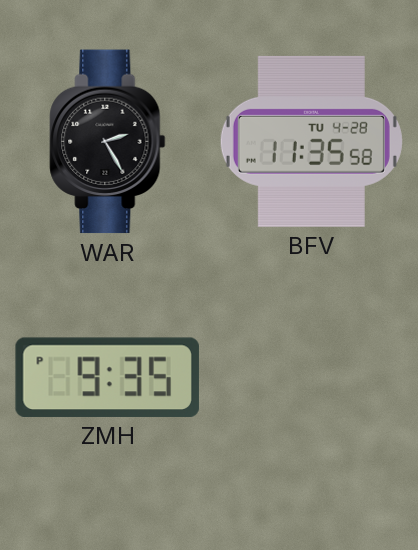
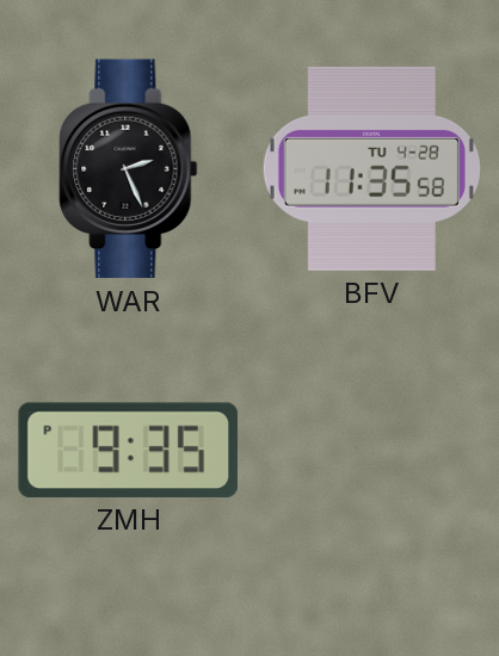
WAR: 2:25 -> 2:26
